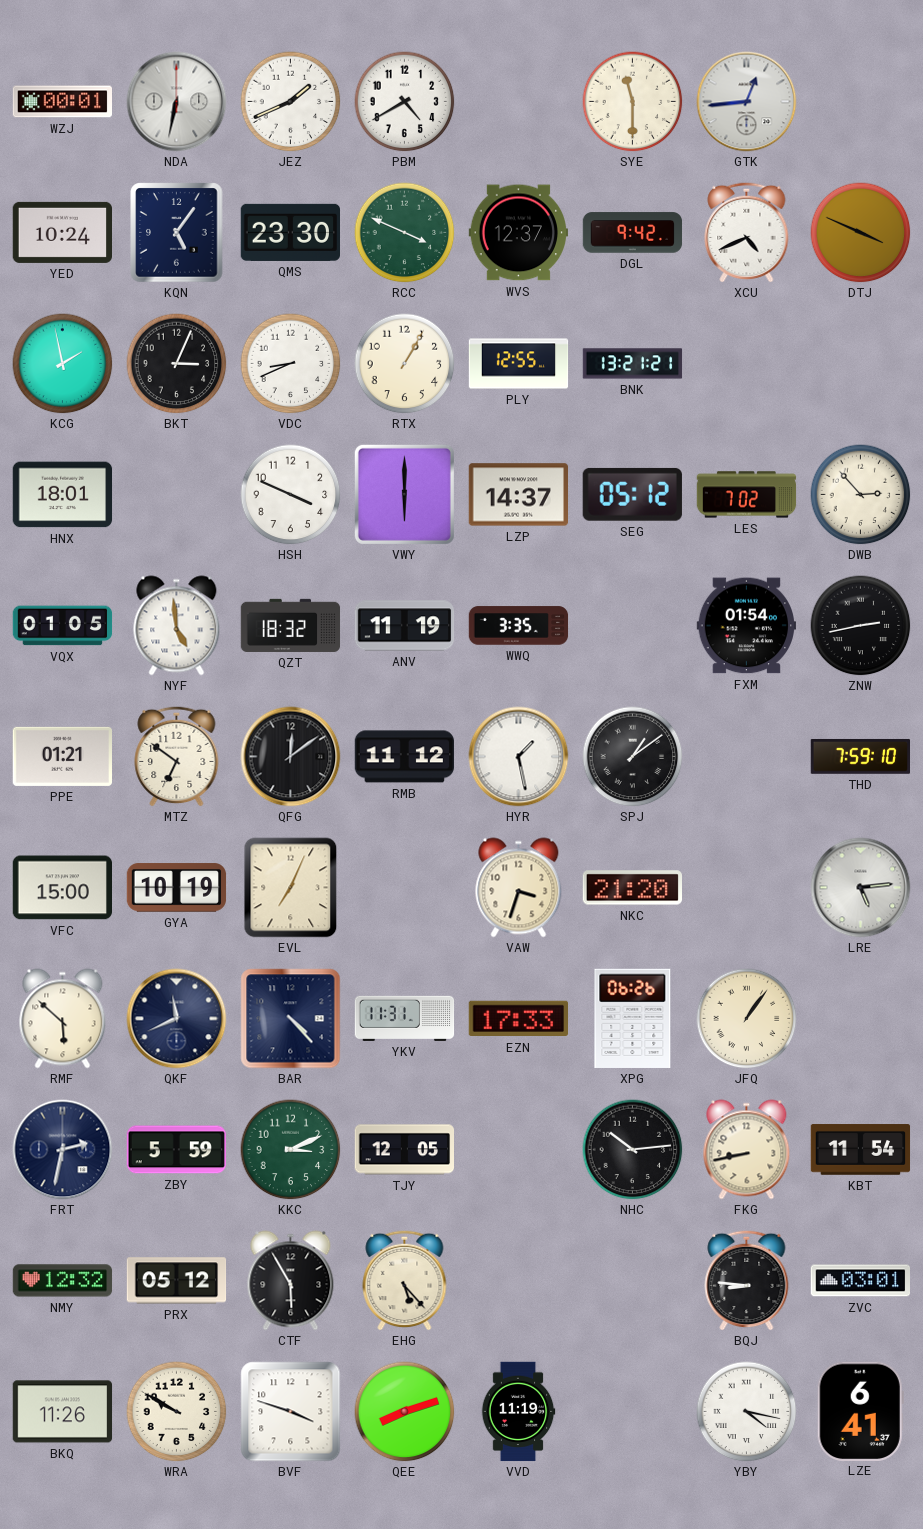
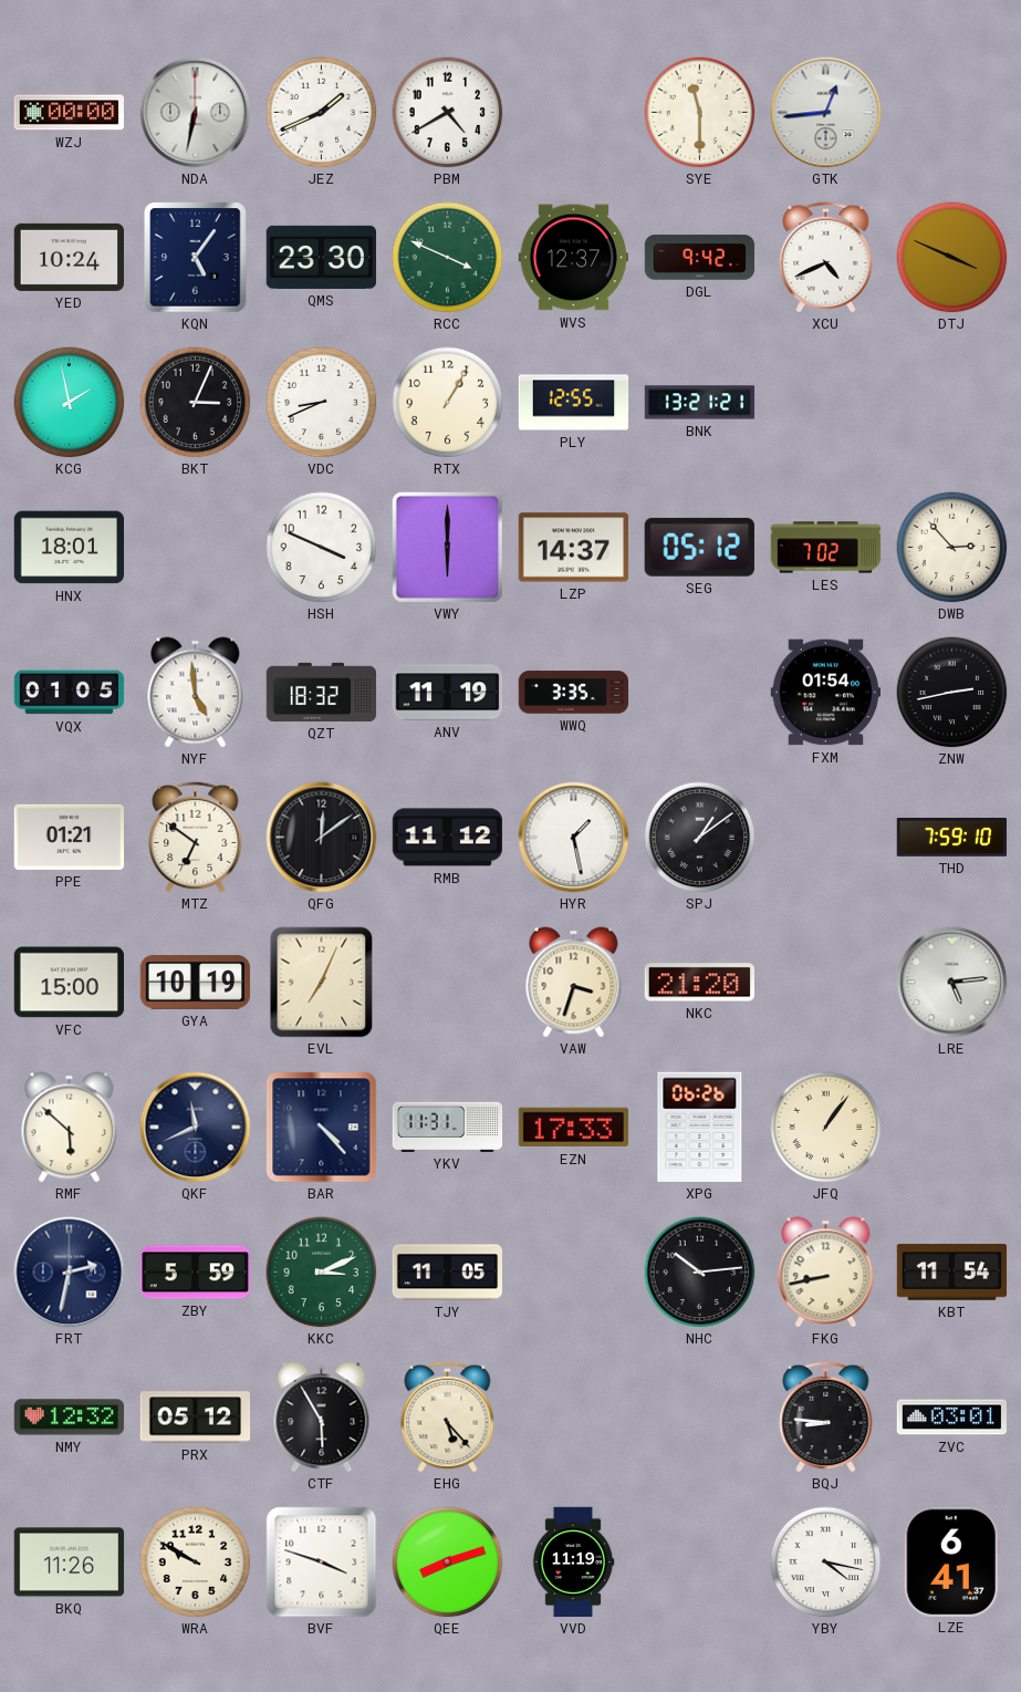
WZJ: 00:01 -> 00:00
TJY: 12:05 -> 11:05
